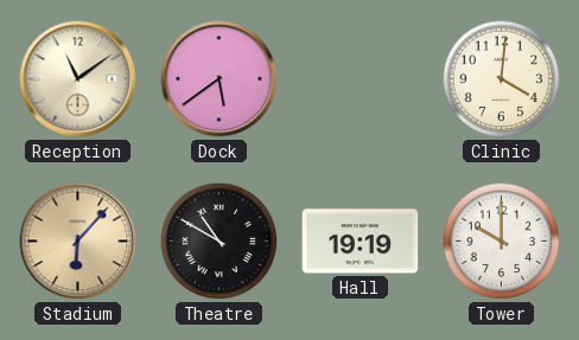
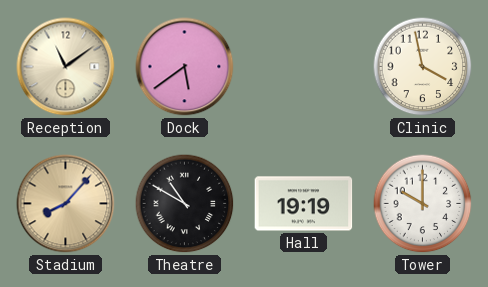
Clinic: 4:01 -> 3:58
Stadium: 6:07 -> 8:07
